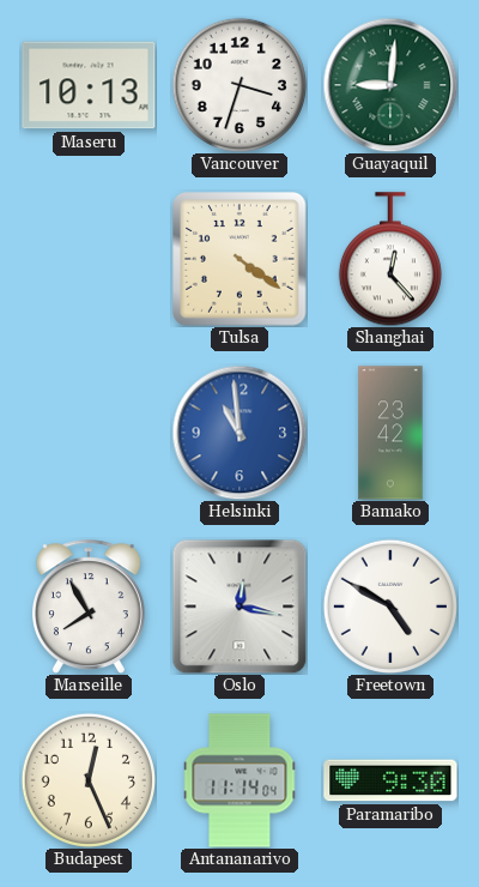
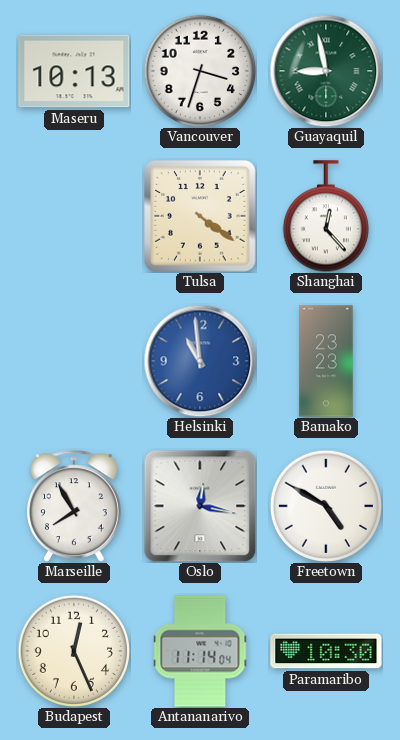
Guayaquil: 9:01 -> 8:58
Bamako: 23:42 -> 23:23
Paramaribo: 9:30 -> 10:30
